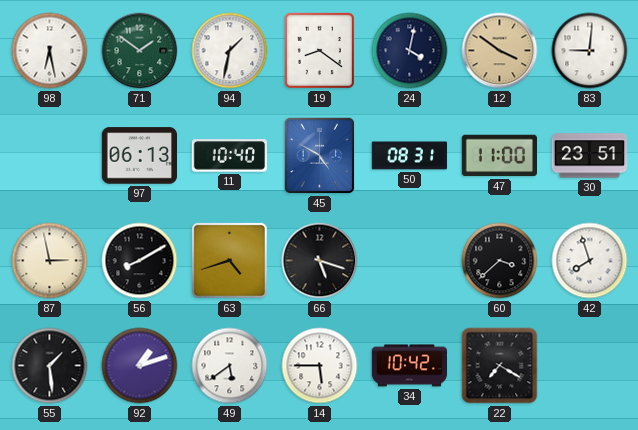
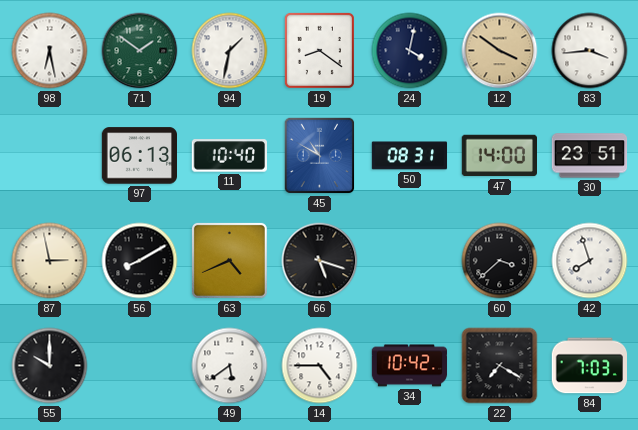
83: 9:01 -> 3:44
45: 4:50 -> 10:50
47: 11:00 -> 14:00
63: 4:42 -> 4:41
55: 1:29 -> 10:00
92: 1:12 -> none
14: 5:45 -> 4:45
84: none -> 7:03
